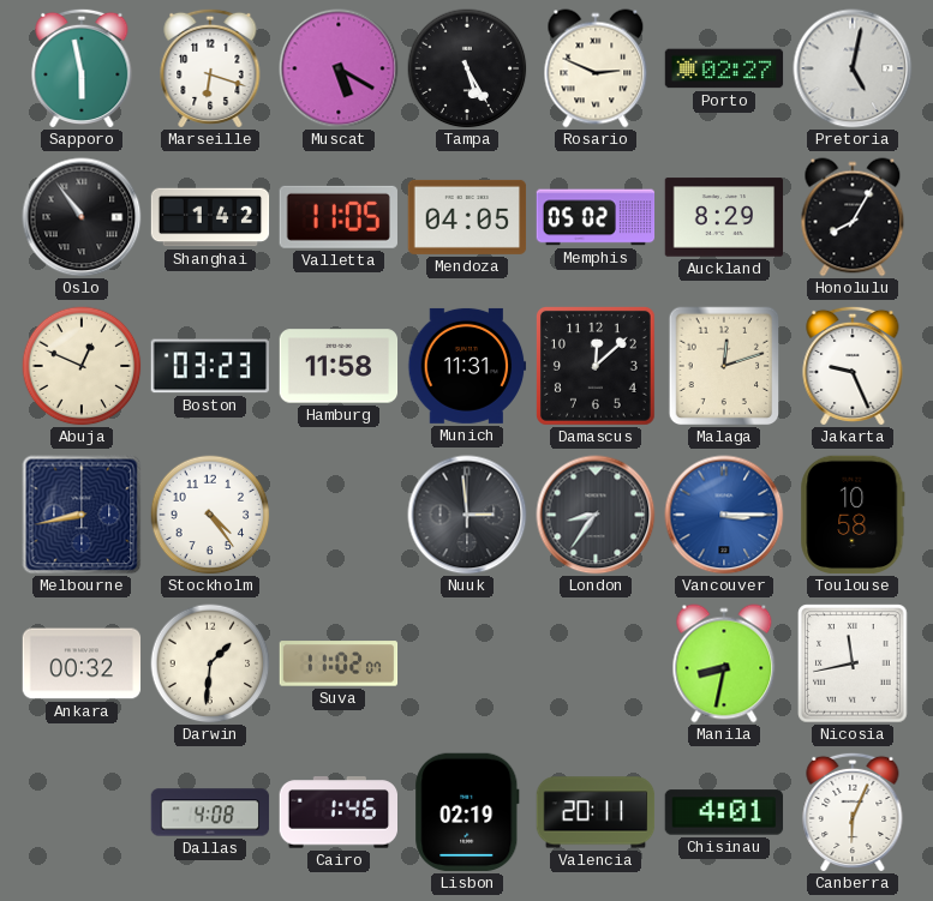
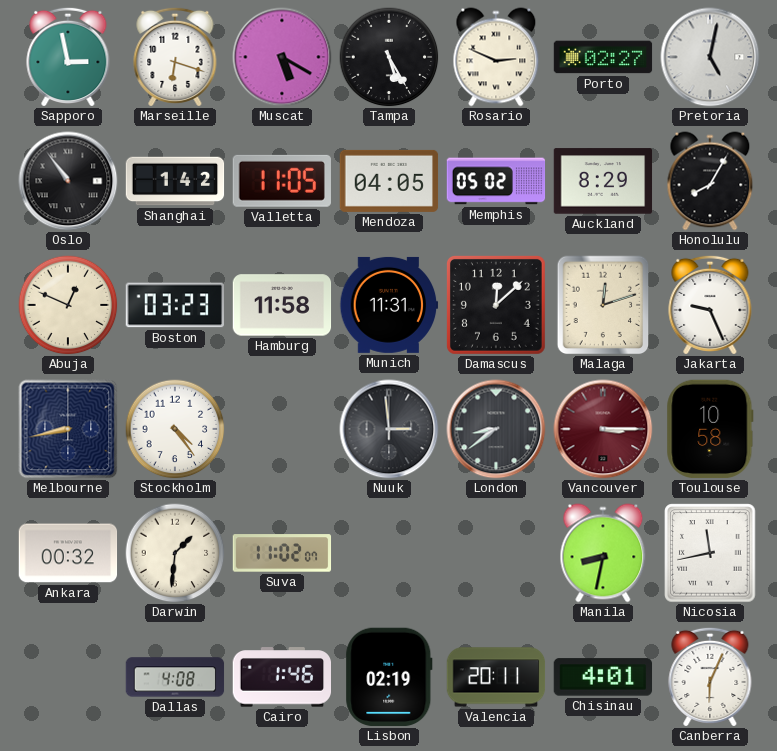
Sapporo: 5:58 -> 2:58
London: 8:36 -> 8:39
Vancouver dial: blue -> burgundy
